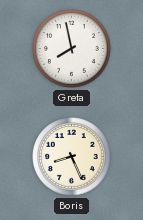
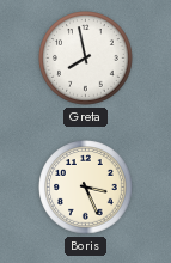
Boris: 8:26 -> 3:26
